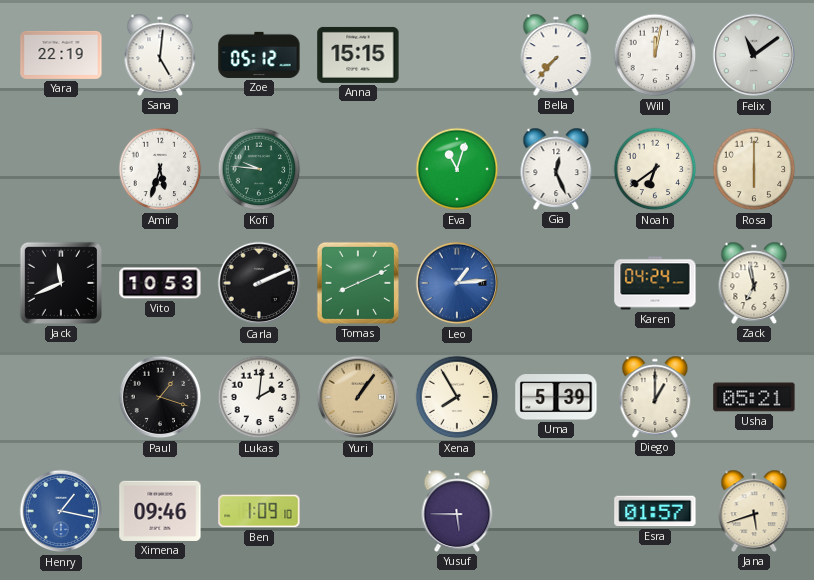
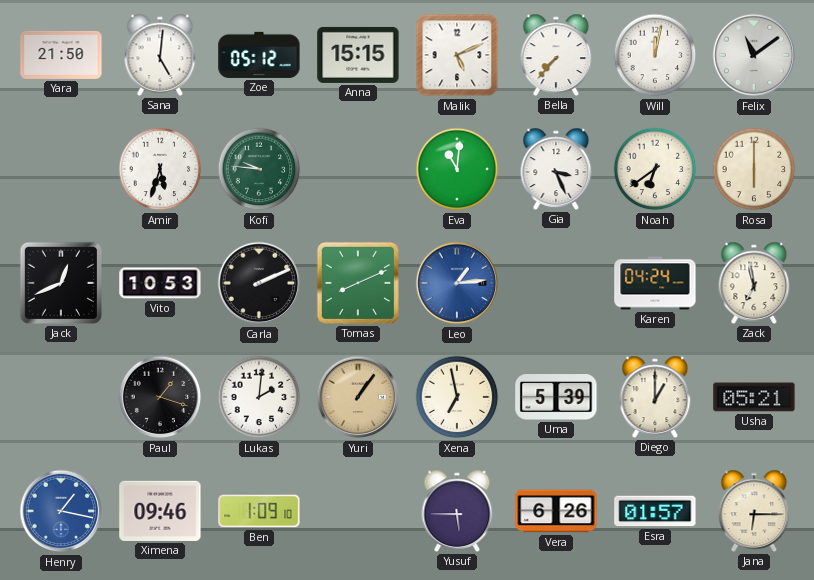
Yara: 22:19 -> 21:50
Malik: none -> 5:11
Eva: 11:03 -> 11:01
Gia: 12:26 -> 3:26
Jack: 11:41 -> 12:41
Xena: 7:55 -> 6:58
Vera: none -> 6:26
Jana: 5:42 -> 6:15
